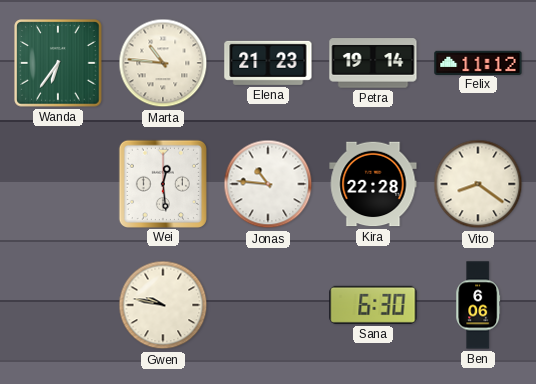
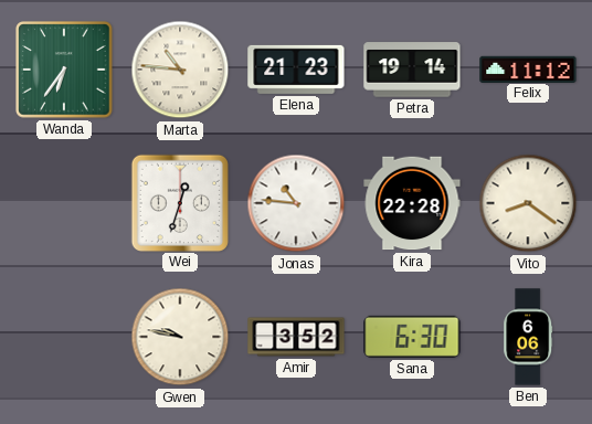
Wei: 12:29 -> 12:33
Amir: none -> 3:52
